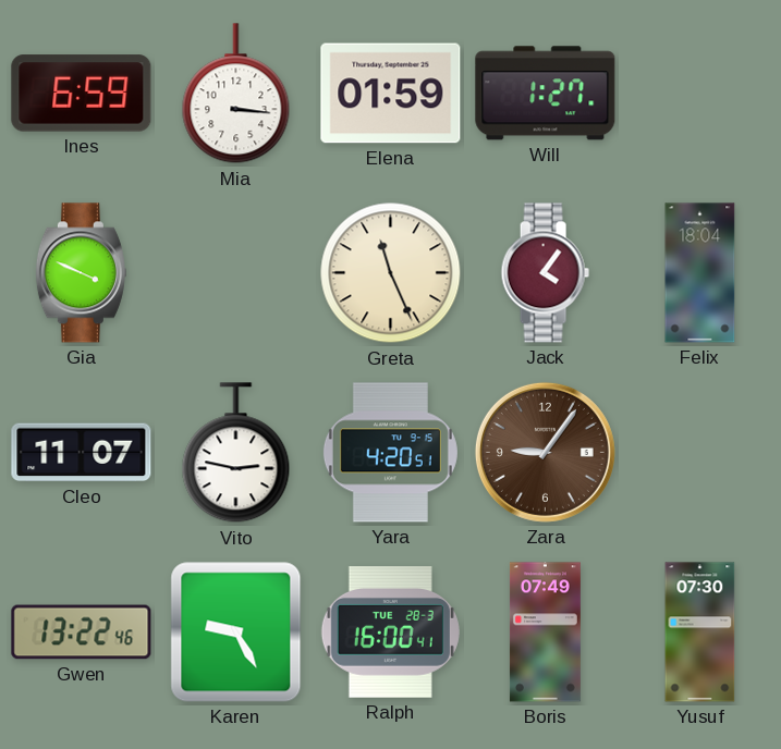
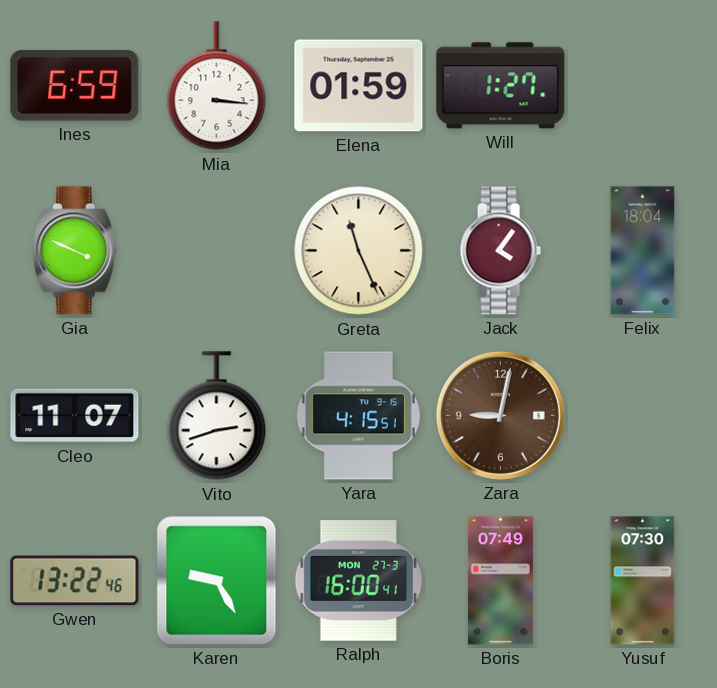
Vito: 2:47 -> 2:42
Yara: 4:20 -> 4:15
Zara: 9:06 -> 9:02
Ralph date: TUE 28-3 -> MON 27-3
